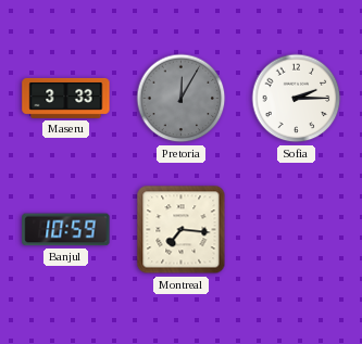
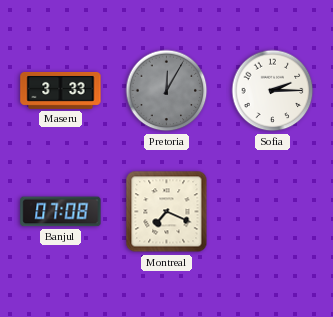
Banjul: 10:59 -> 07:08
Montreal: 7:16 -> 7:19
